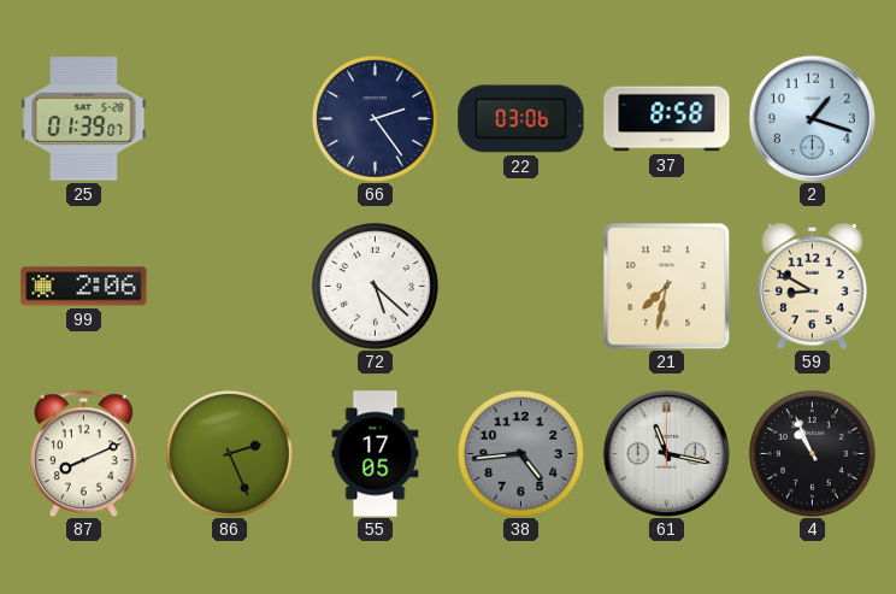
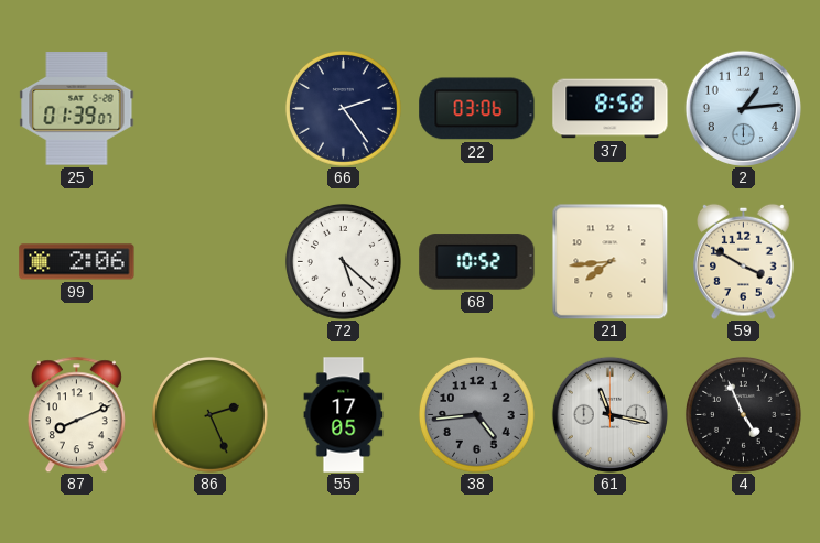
2: 1:18 -> 1:14
68: none -> 10:52
21: 7:32 -> 7:44
59: 8:50 -> 3:50
4: 10:56 -> 4:56
